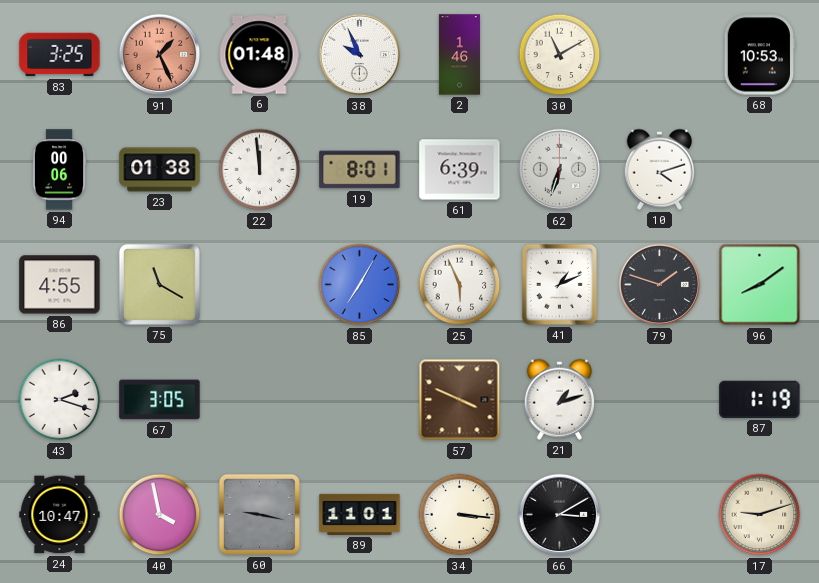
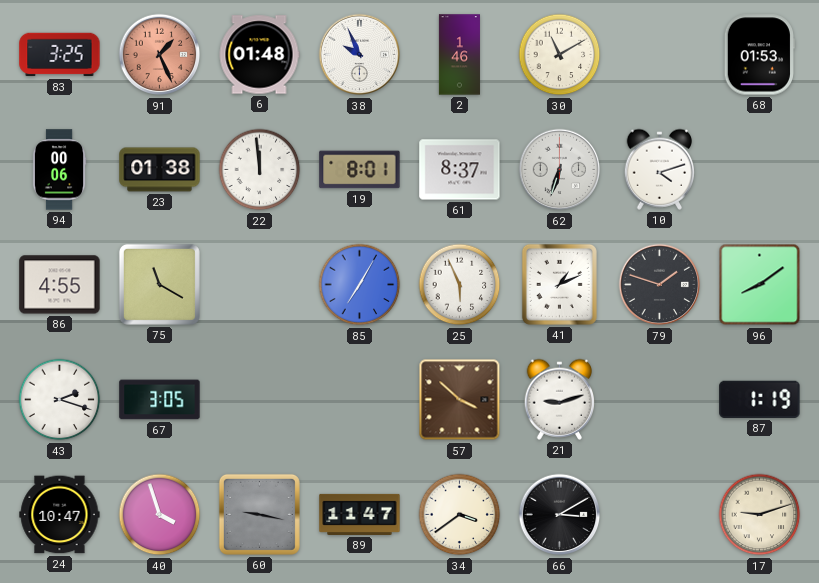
68: 10:53 -> 01:53
61: 6:39 -> 8:37
57: 3:49 -> 3:52
21: 1:12 -> 9:12
40: 3:58 -> 3:57
89: 11:01 -> 11:47
34: 3:16 -> 3:39
